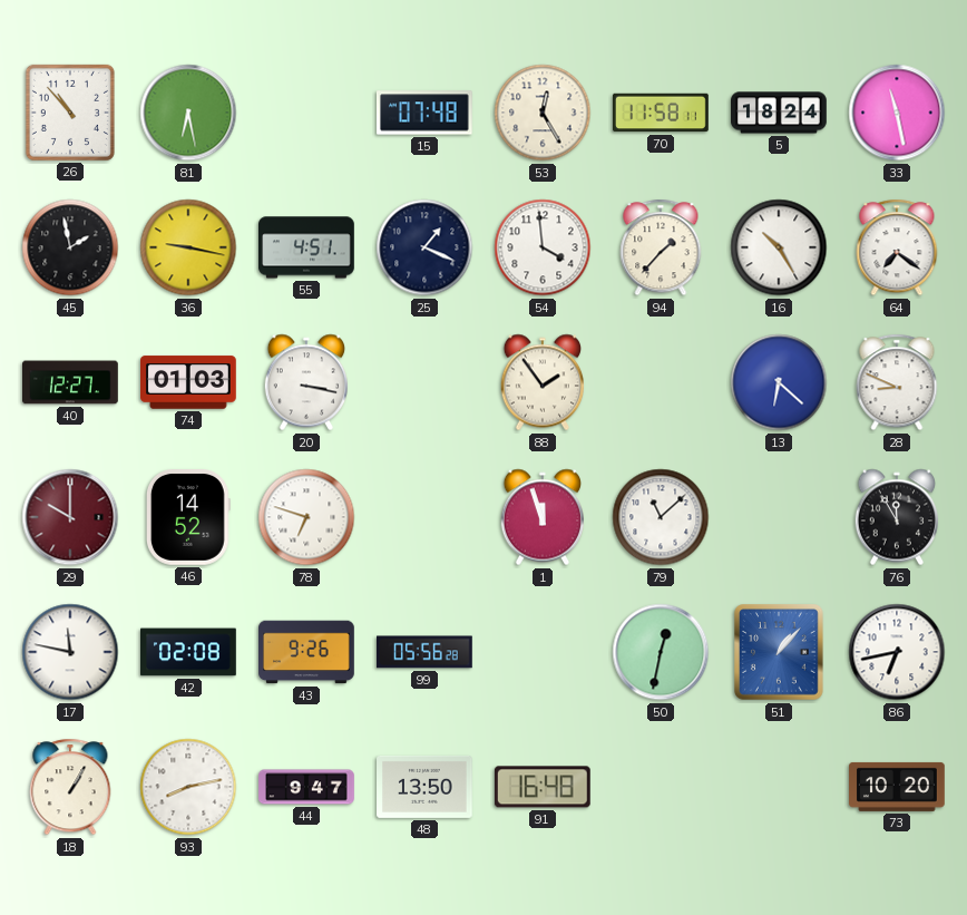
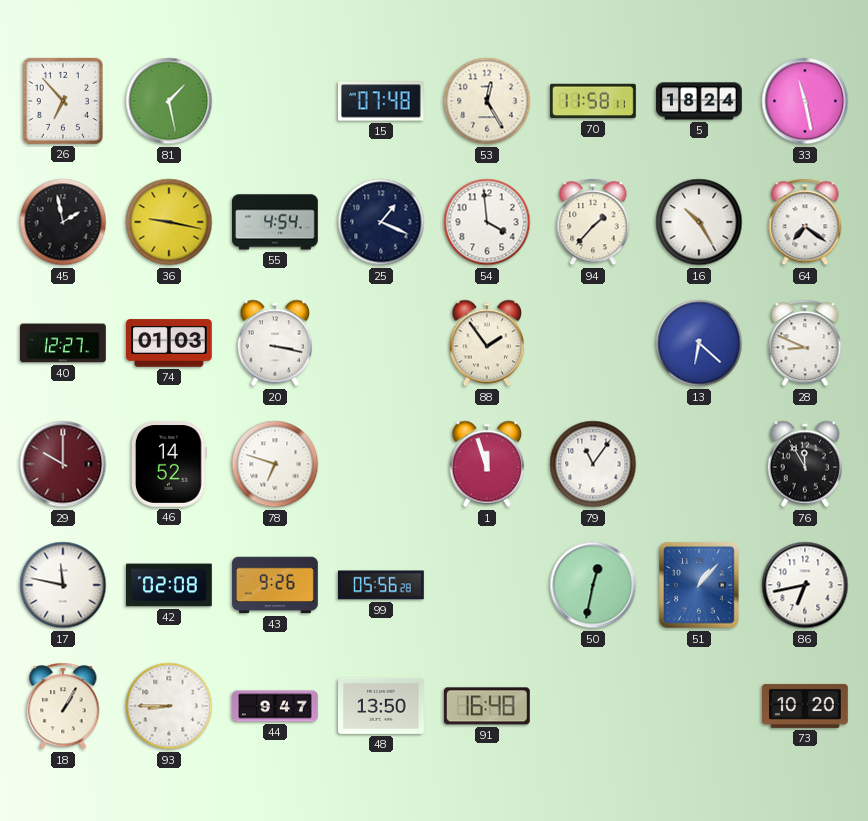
26: 10:53 -> 6:53
81: 6:28 -> 1:28
55: 4:51 -> 4:54
79: 11:08 -> 11:06
93: 8:13 -> 8:45
